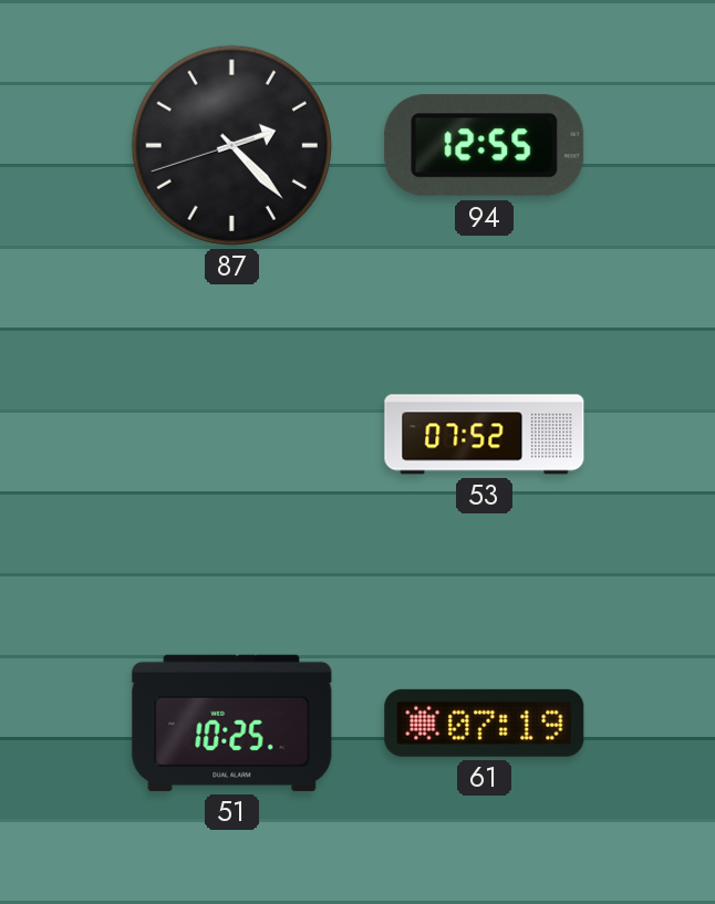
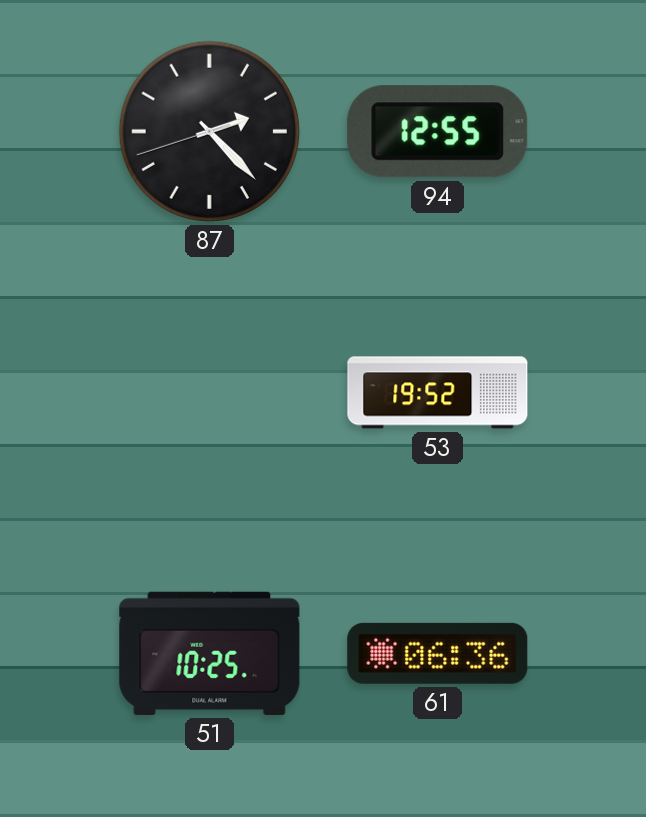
53: 07:52 -> 19:52
61: 07:19 -> 06:36
